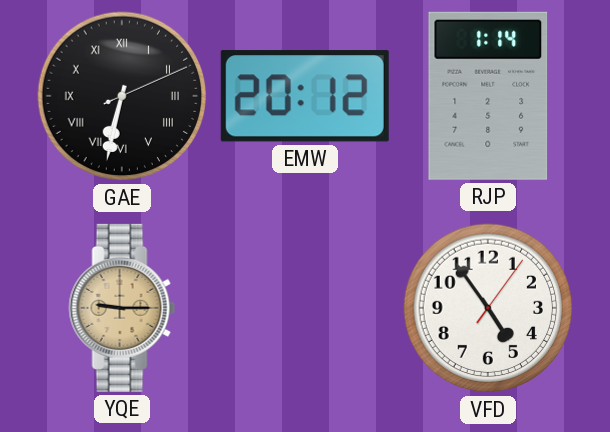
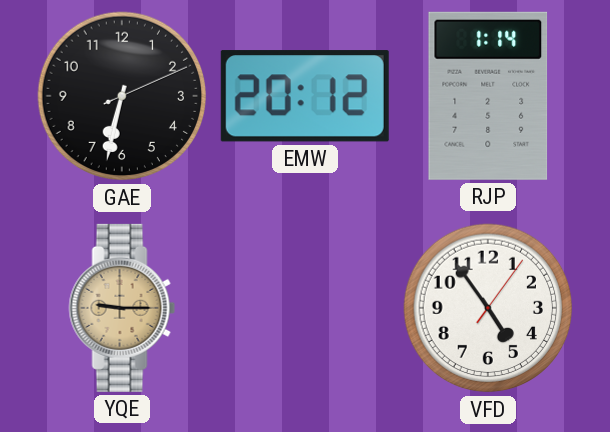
GAE numerals: Roman -> Arabic
